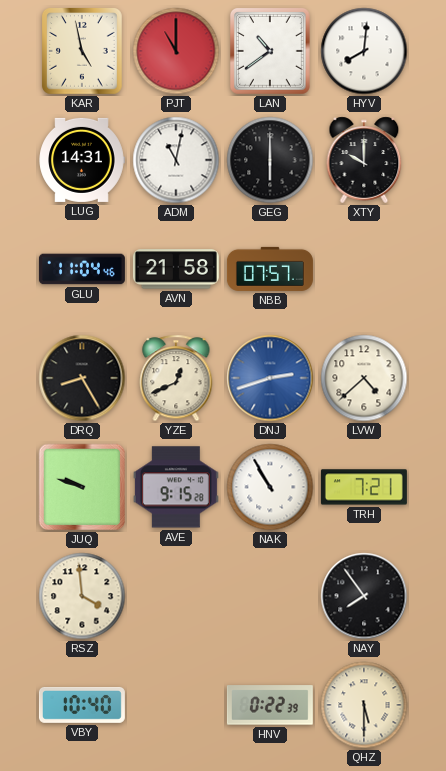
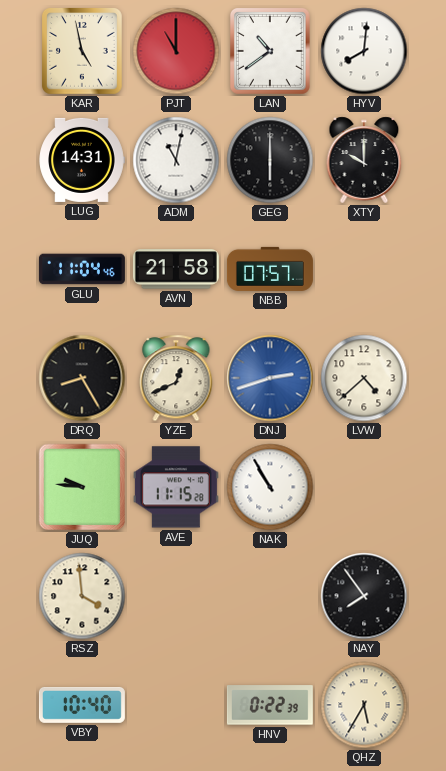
JUQ: 9:48 -> 9:46
AVE: 9:15 -> 11:15
TRH: 7:21 -> none
QHZ: 5:30 -> 5:35
